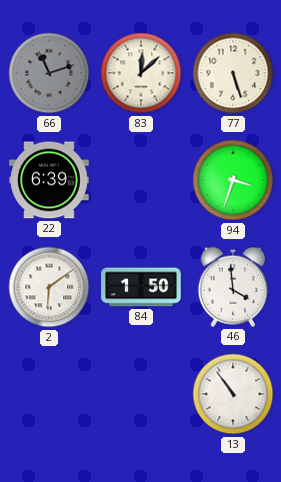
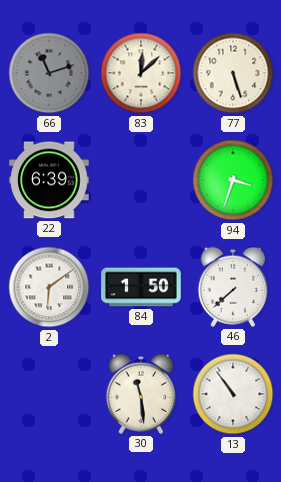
46: 3:59 -> 7:38
30: none -> 11:29
